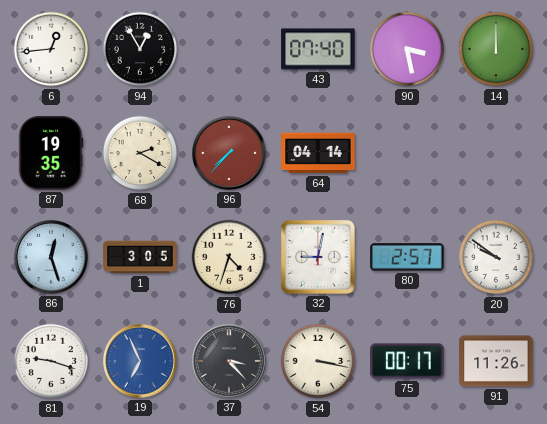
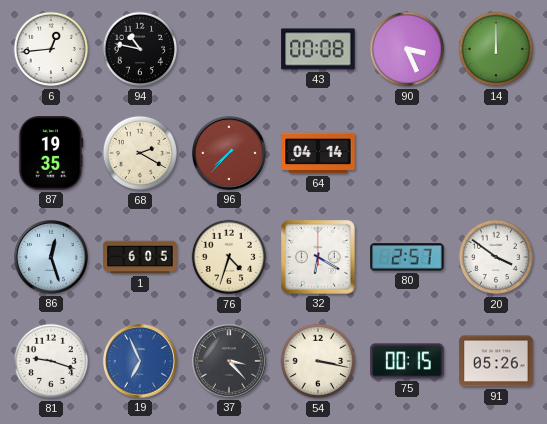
94: 12:55 -> 10:47
43: 07:40 -> 00:08
90: 3:28 -> 3:26
1: 3:05 -> 6:05
32: 9:02 -> 6:20
20: 9:51 -> 3:51
75: 00:17 -> 00:15
91: 11:26 -> 05:26
